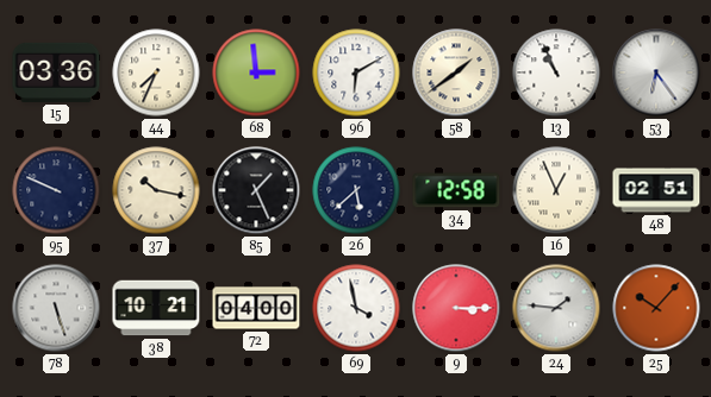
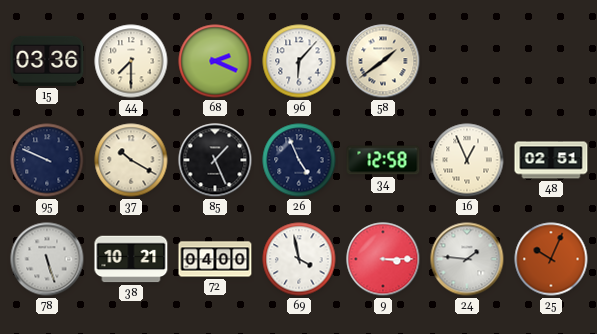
44: 7:34 -> 7:30
68: 2:59 -> 2:19
96: 6:10 -> 6:07
13: 10:56 -> none
53: 6:24 -> none
37: 10:17 -> 10:20
26: 5:38 -> 4:56
25: 10:07 -> 10:04
